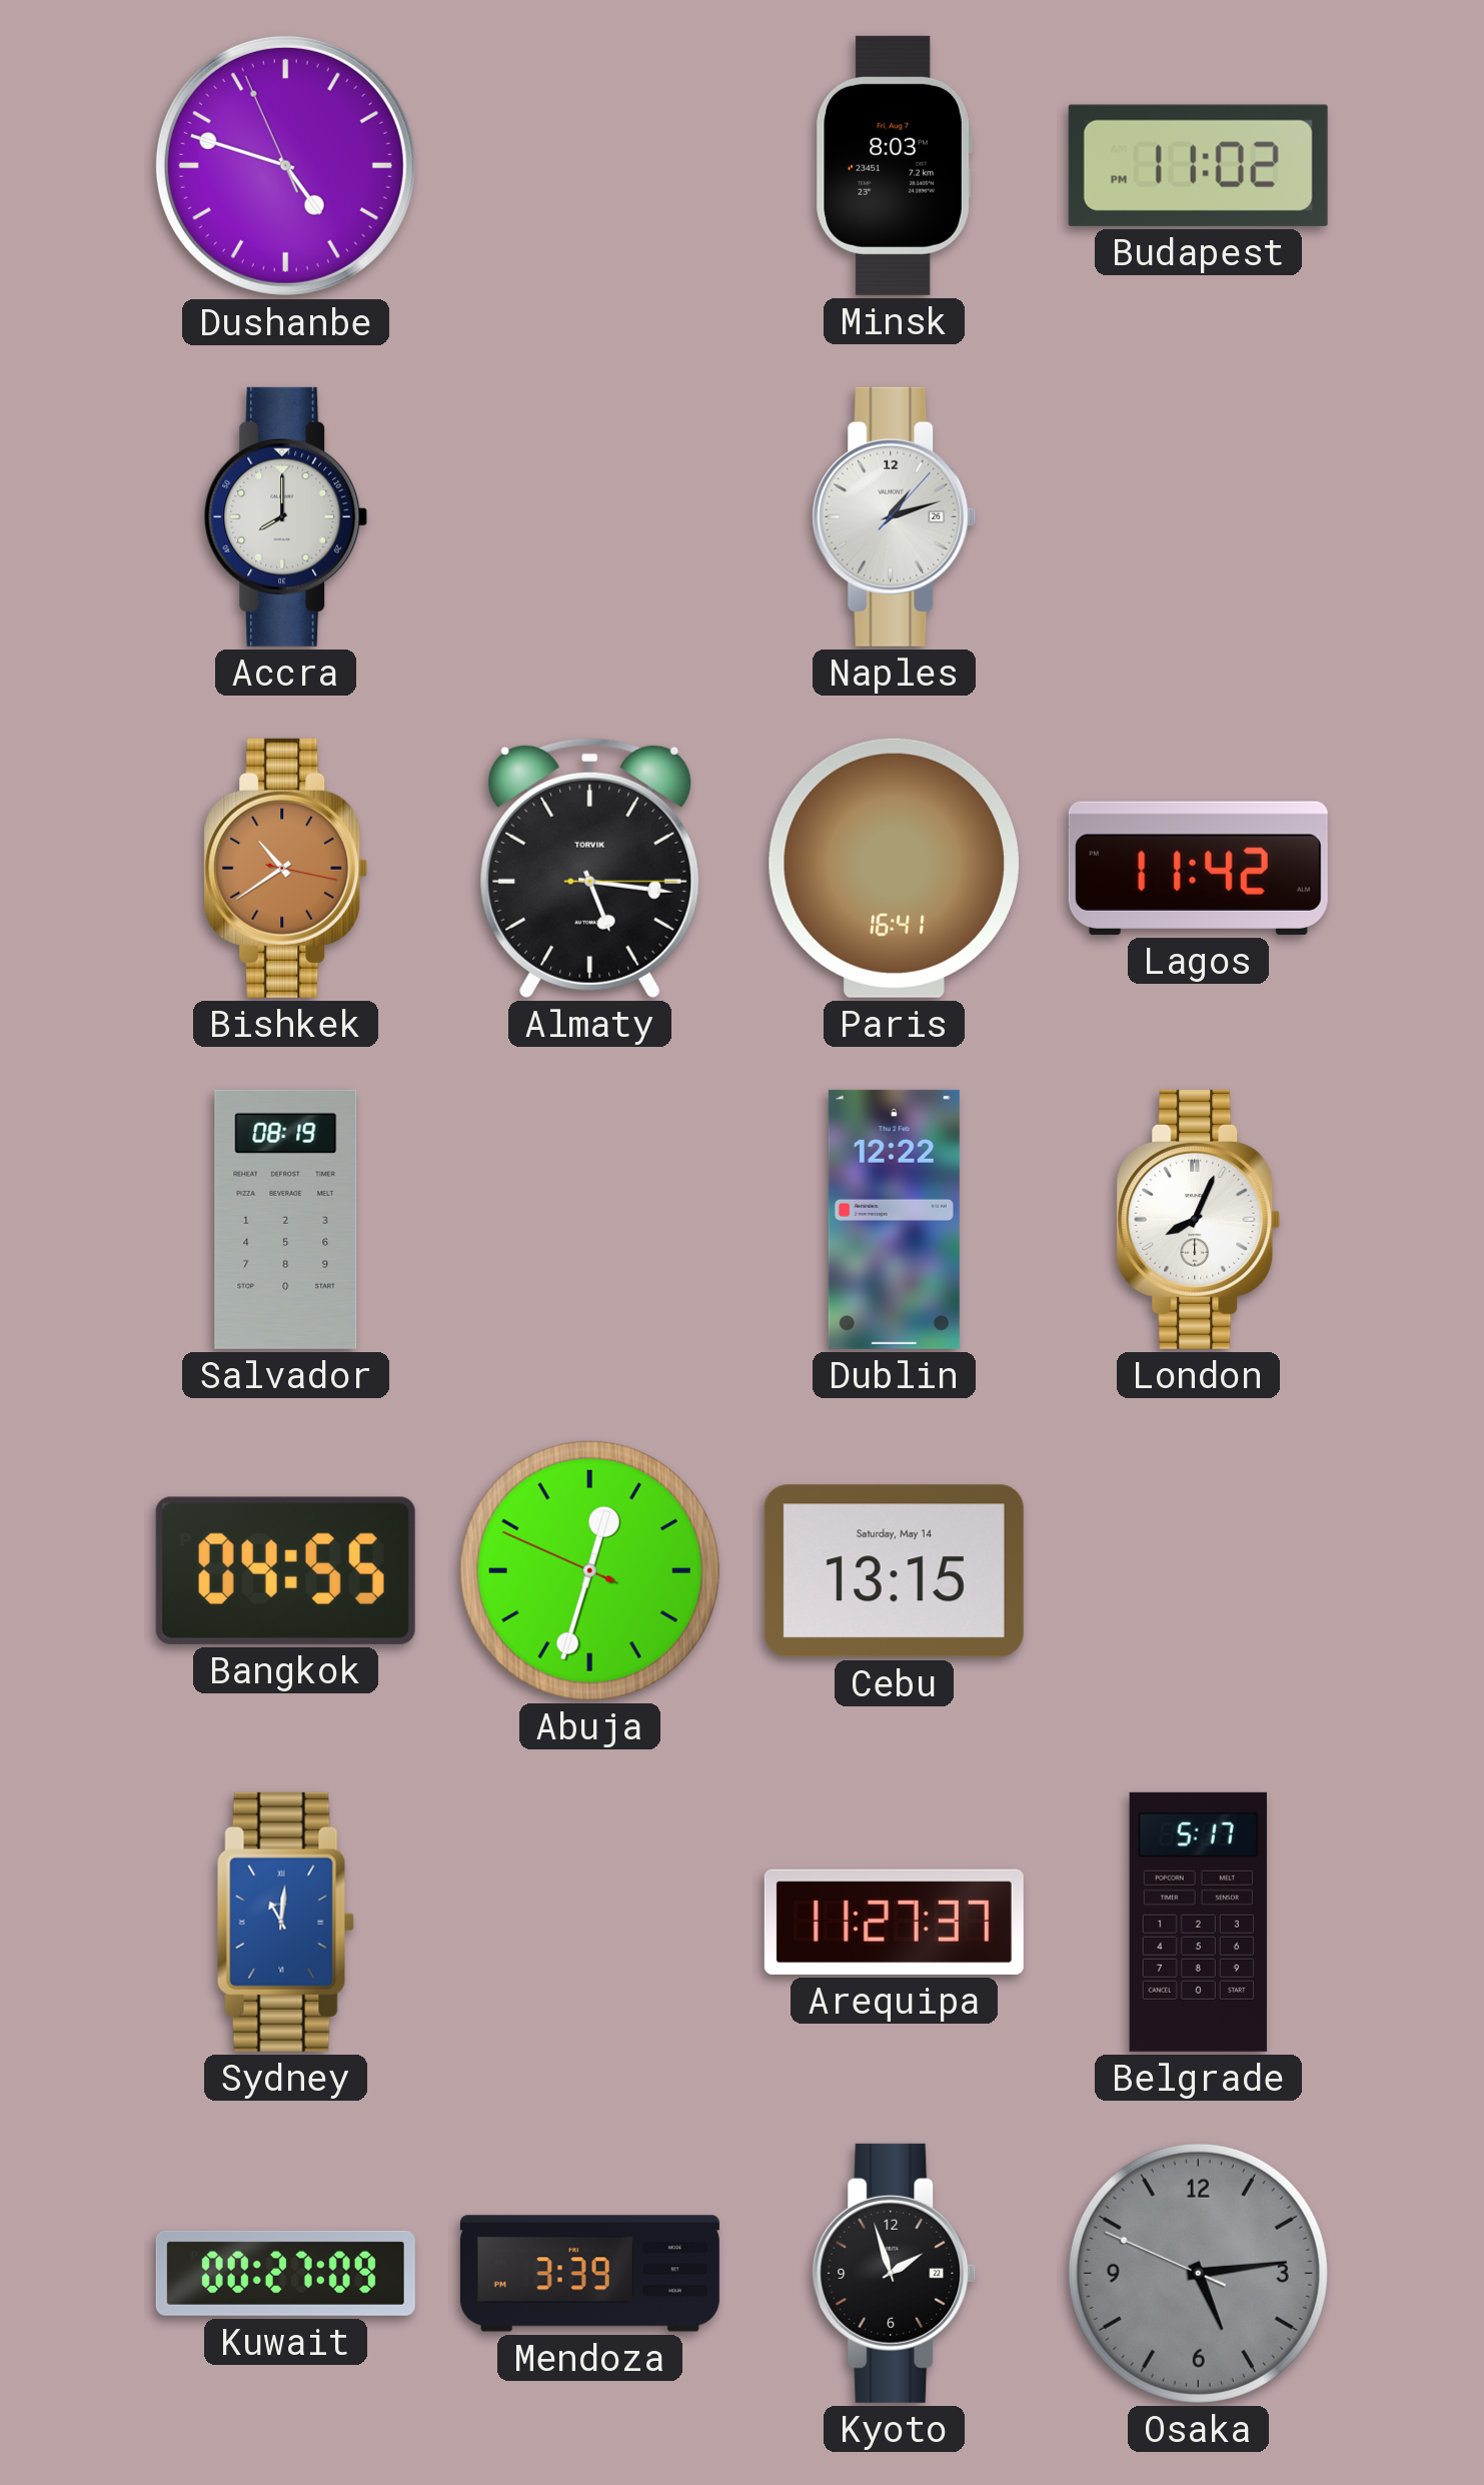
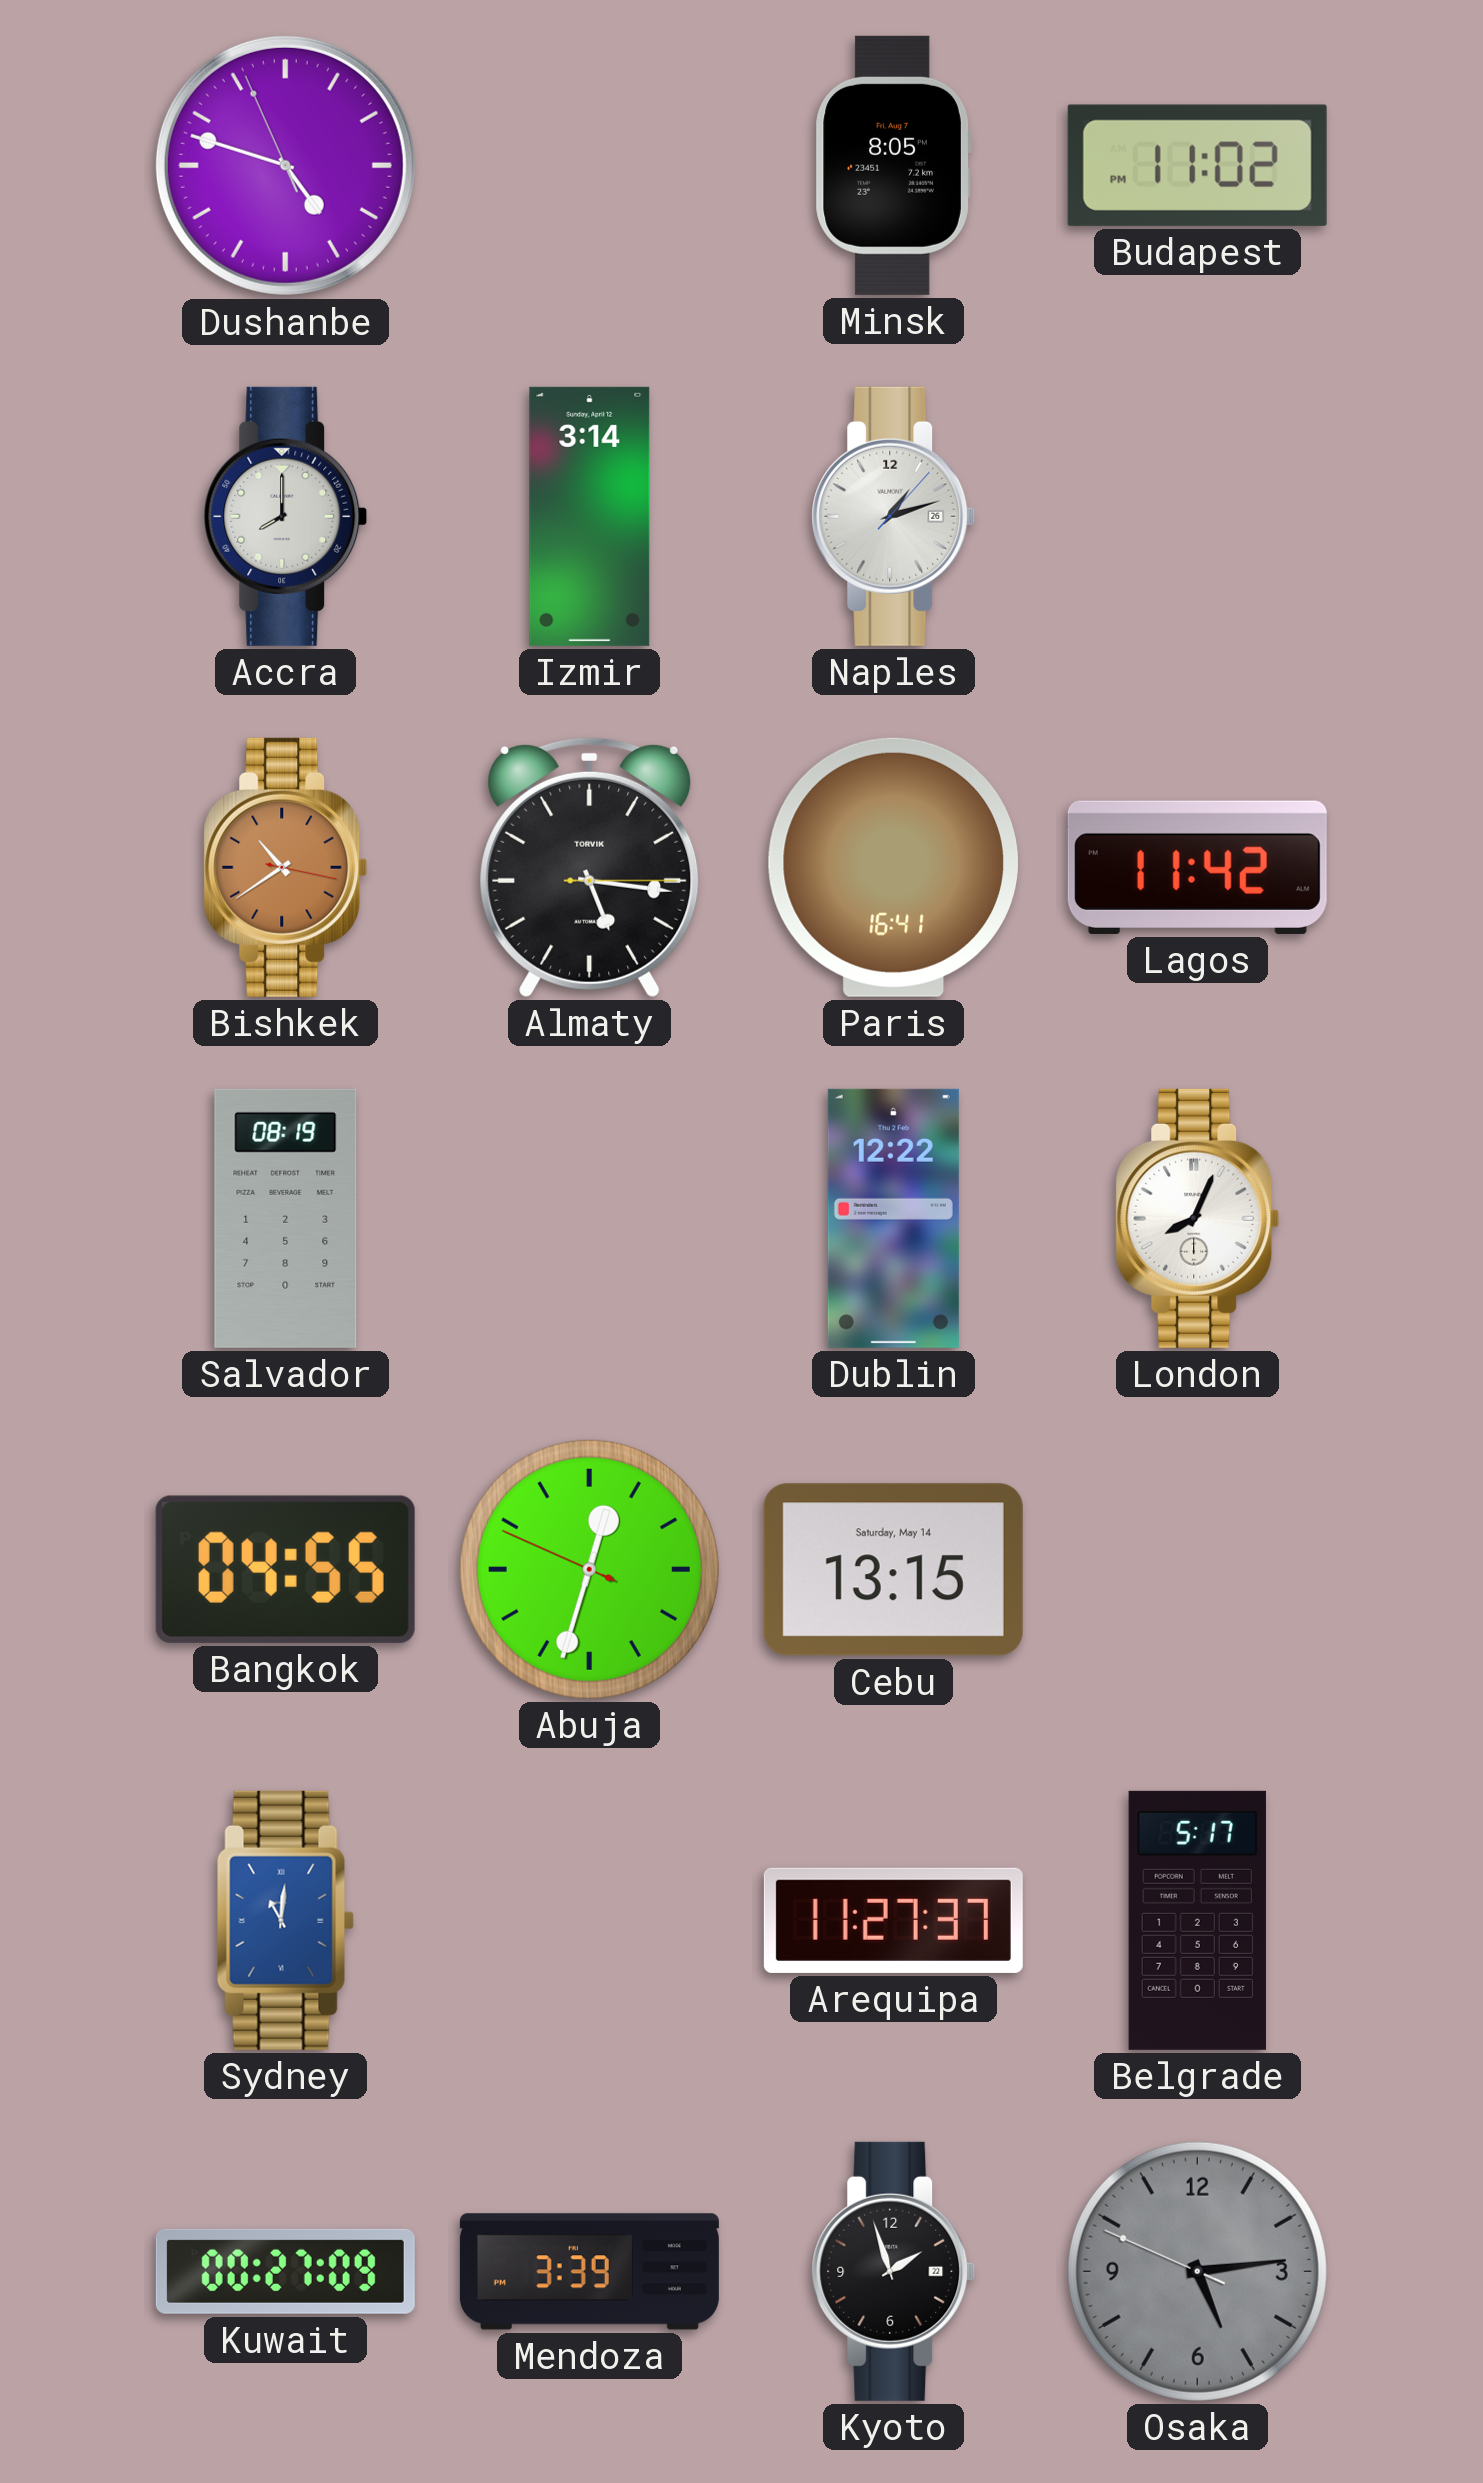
Minsk: 8:03 -> 8:05
Izmir: none -> 3:14
